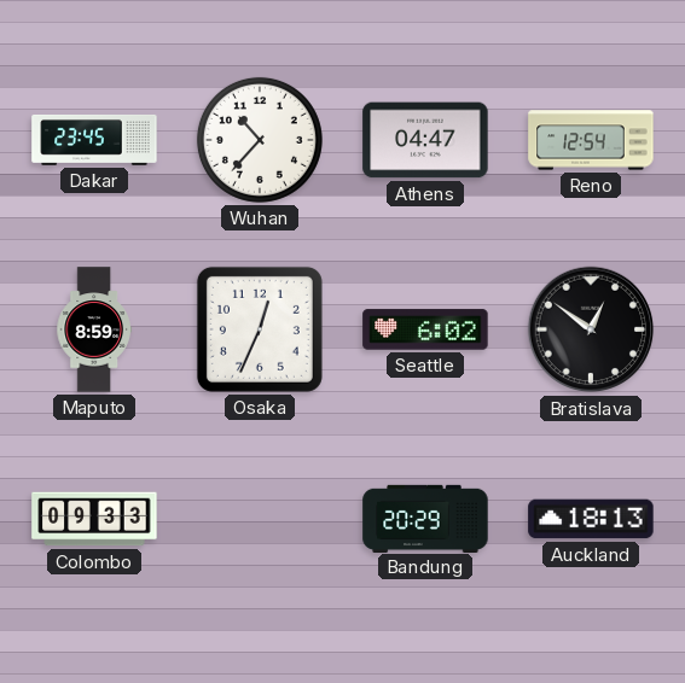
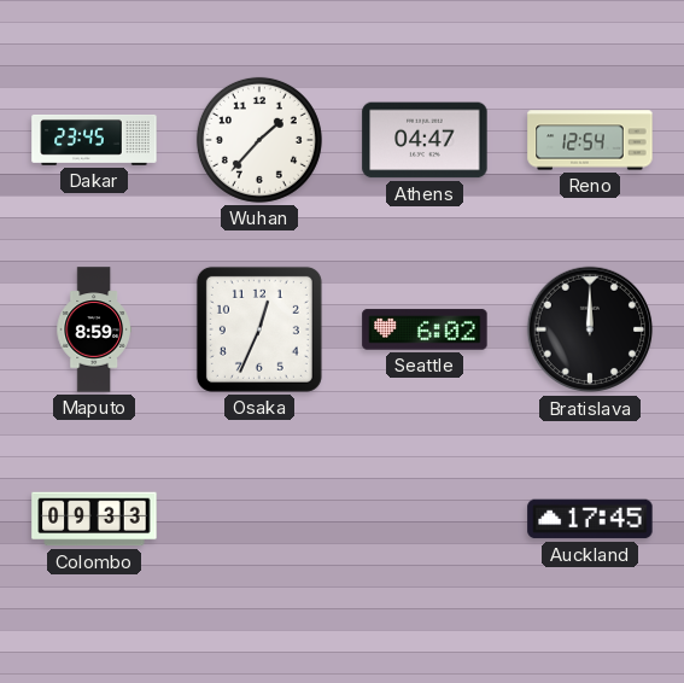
Wuhan: 10:37 -> 1:37
Bratislava: 12:51 -> 12:00
Bandung: 20:29 -> none
Auckland: 18:13 -> 17:45
